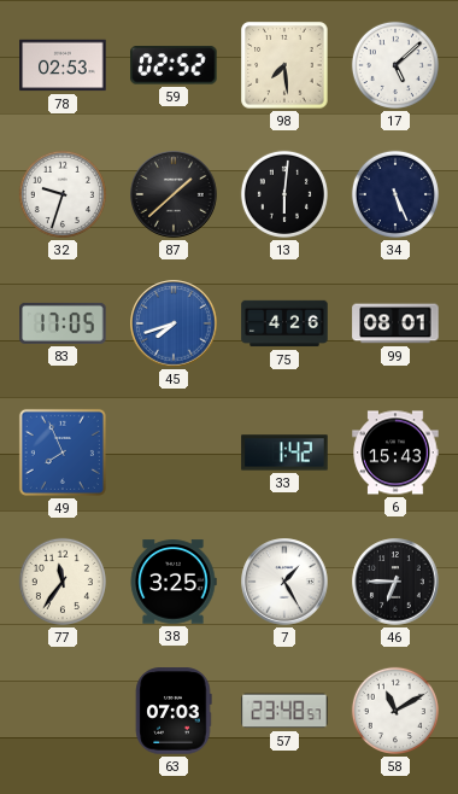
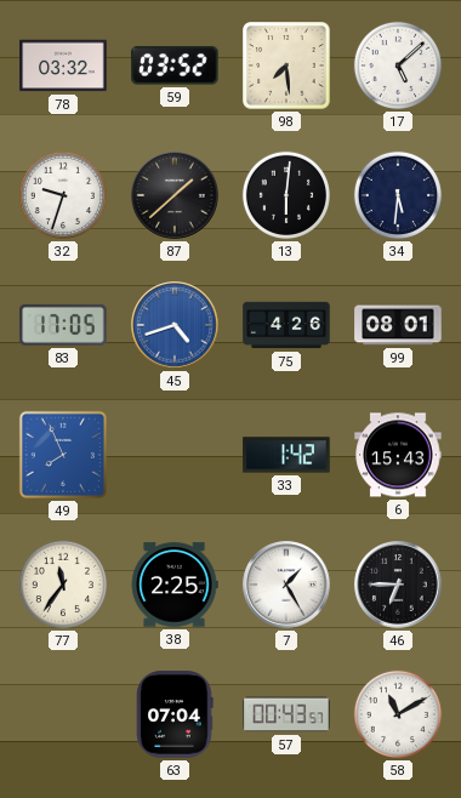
78: 02:53 -> 03:32
59: 02:52 -> 03:52
34: 5:26 -> 5:31
45: 7:42 -> 4:42
38: 3:25 -> 2:25
63: 07:03 -> 07:04
57: 23:48 -> 00:43
